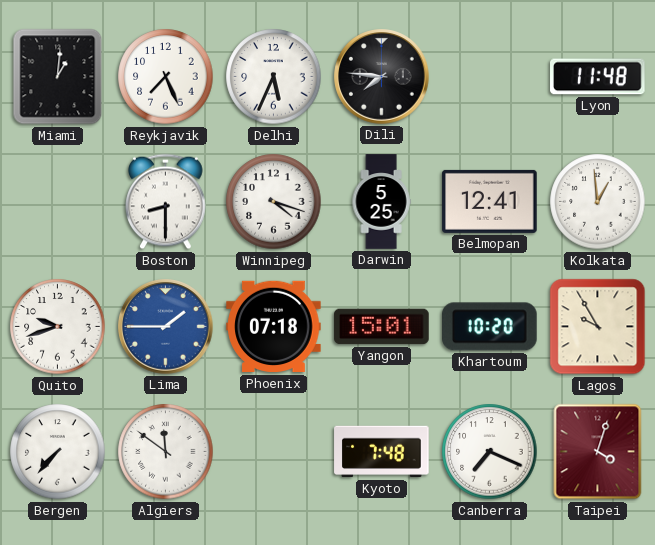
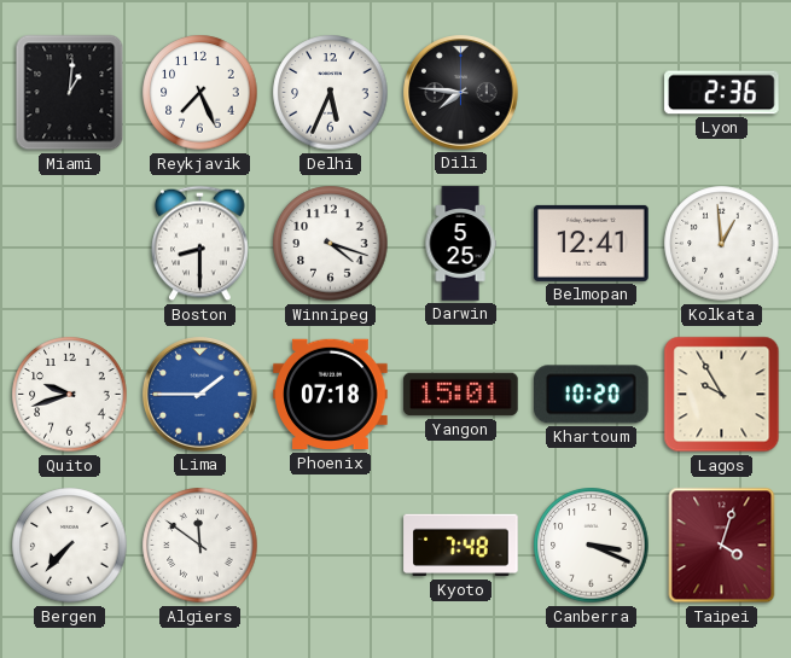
Lyon: 11:48 -> 2:36
Canberra: 7:19 -> 3:19
